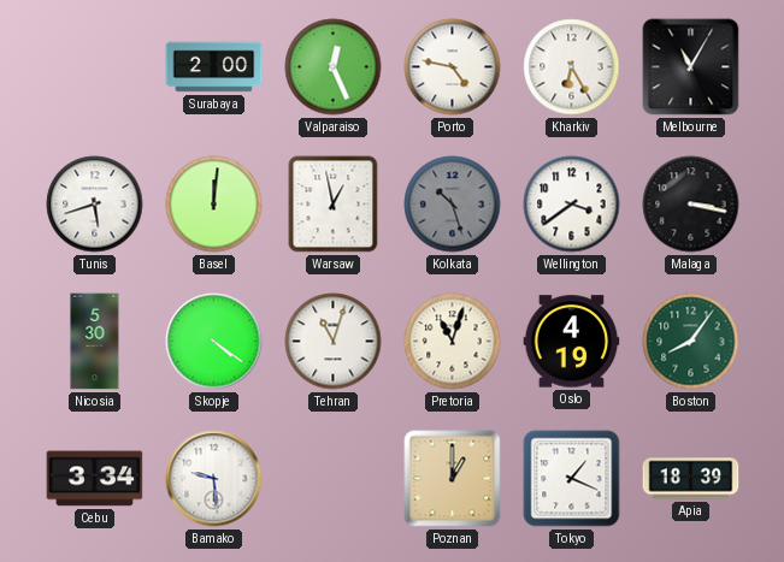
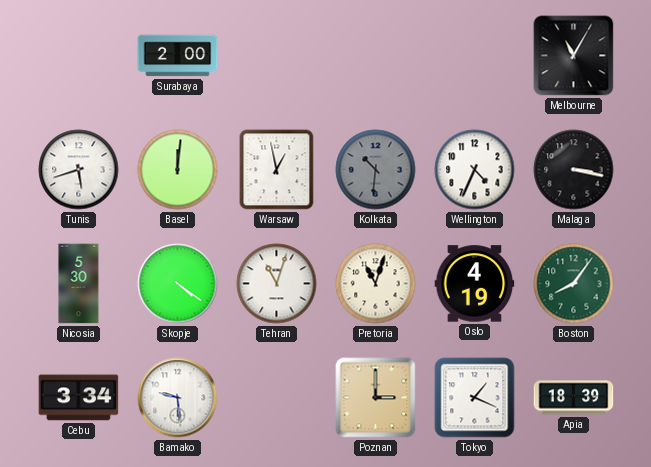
Valparaiso: 12:26 -> none
Porto: 4:47 -> none
Kharkiv: 6:25 -> none
Kolkata: 10:27 -> 10:31
Wellington: 3:39 -> 4:34
Poznan: 1:00 -> 3:00
